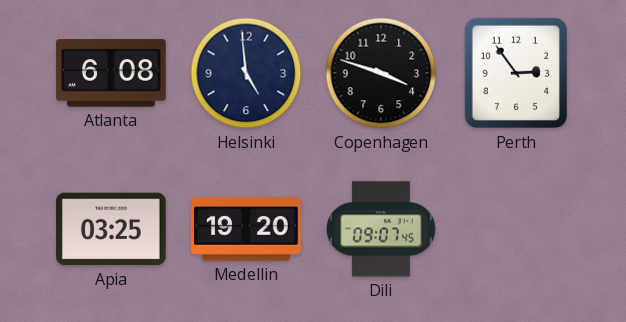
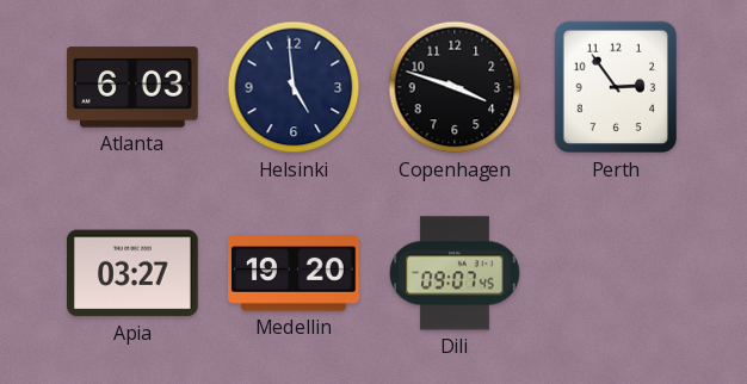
Atlanta: 6:08 -> 6:03
Apia: 03:25 -> 03:27
